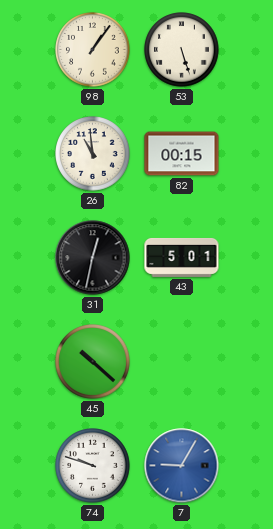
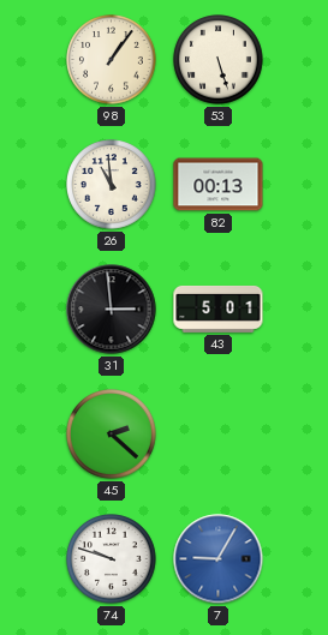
82: 00:15 -> 00:13
31: 12:32 -> 2:59
45: 10:22 -> 2:22
